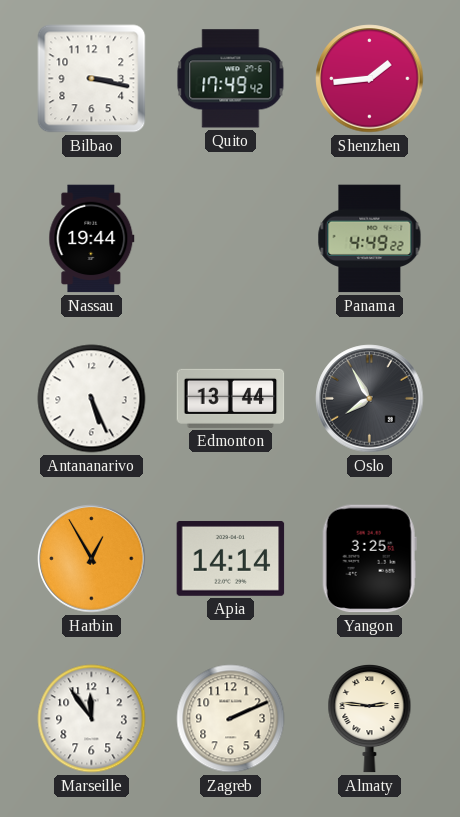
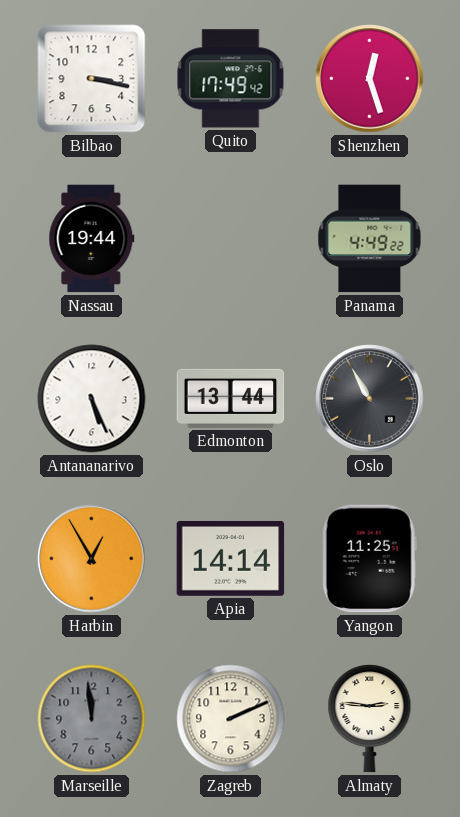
Shenzhen: 1:44 -> 12:27
Oslo: 7:55 -> 10:55
Yangon: 3:25 -> 11:25
Marseille: 11:54 -> 11:59
Marseille dial: white -> grey
